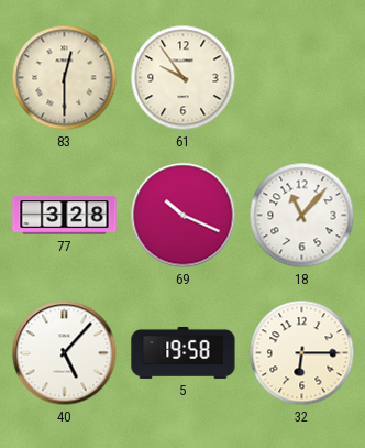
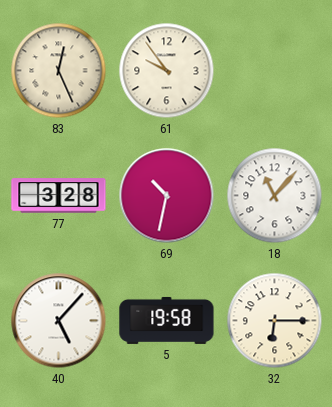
83: 12:30 -> 12:26
69: 10:19 -> 10:32
